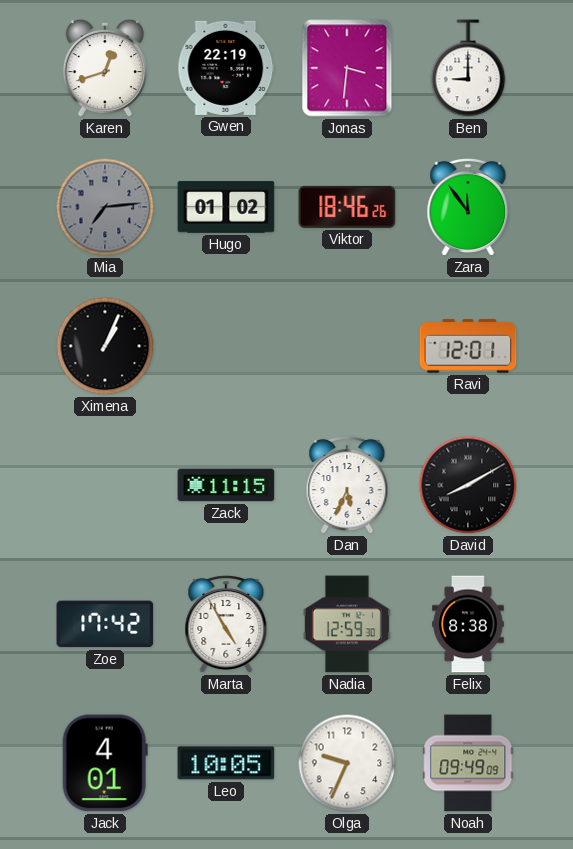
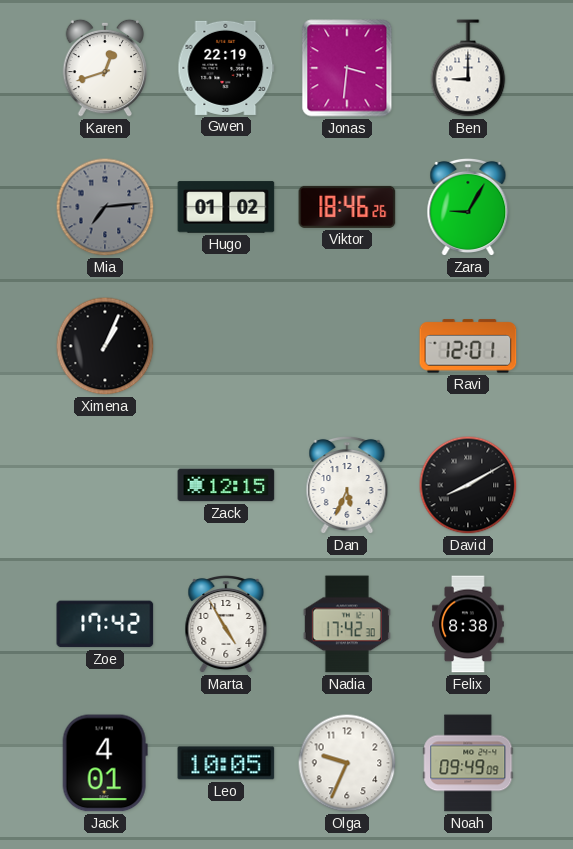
Zara: 11:54 -> 9:05
Zack: 11:15 -> 12:15
Nadia: 12:59 -> 17:42
